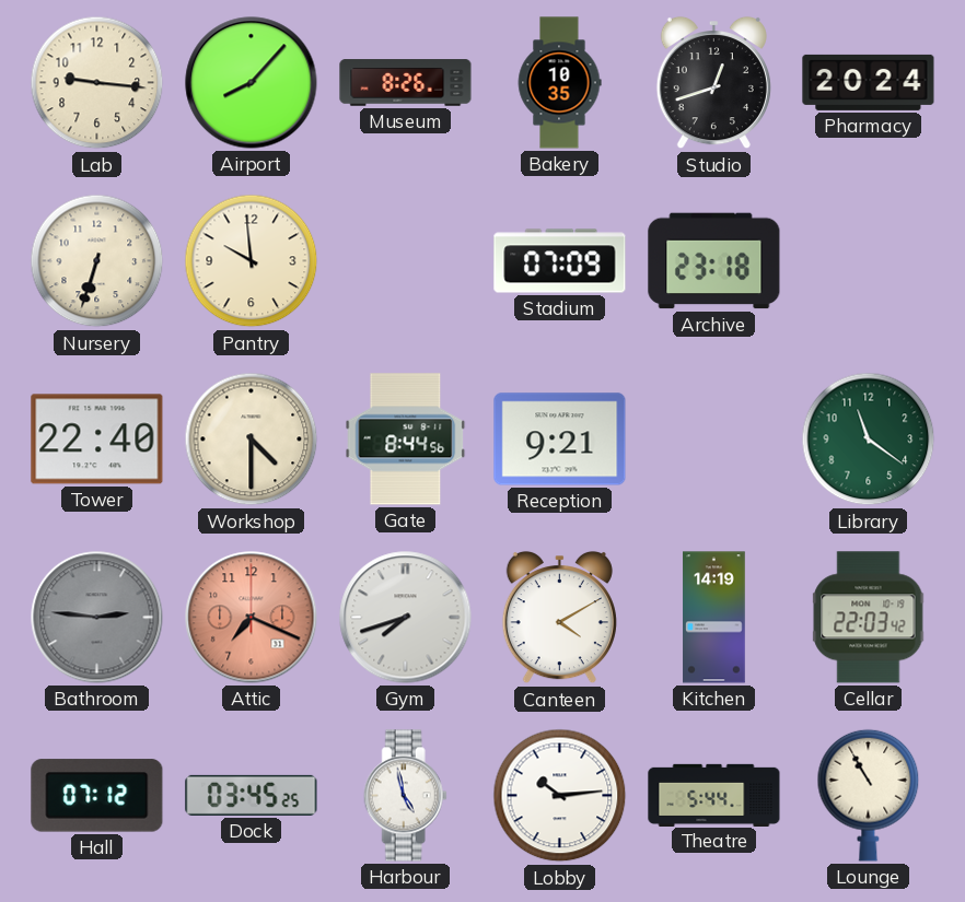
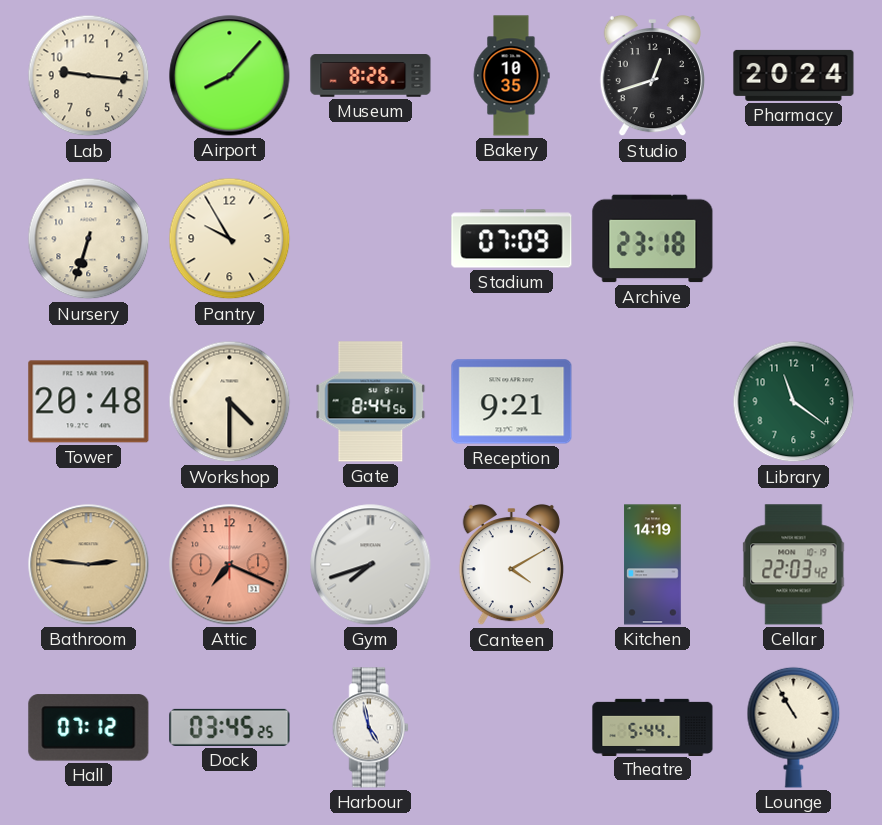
Pantry: 9:59 -> 9:55
Tower: 22:40 -> 20:48
Bathroom dial: grey -> champagne
Lobby: 10:14 -> none
